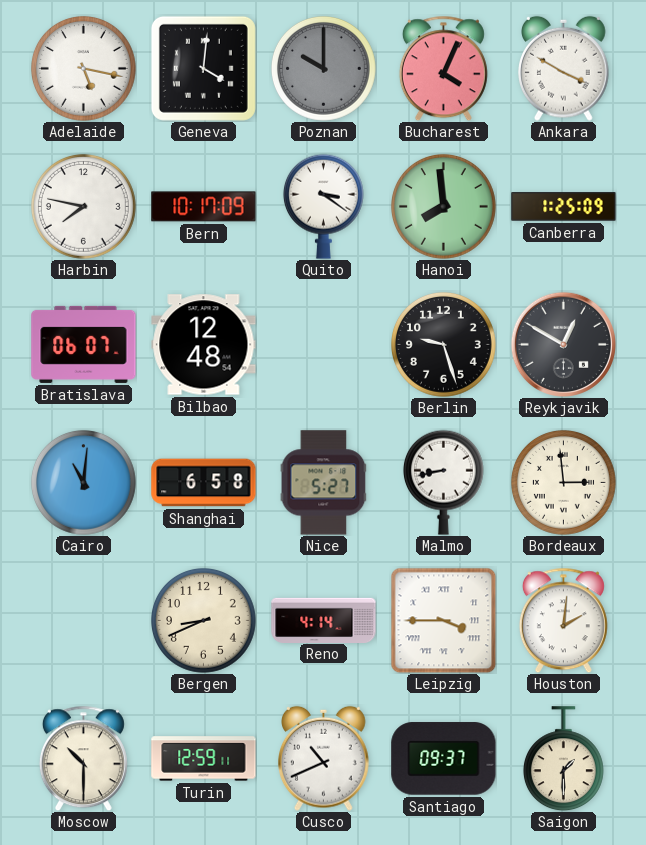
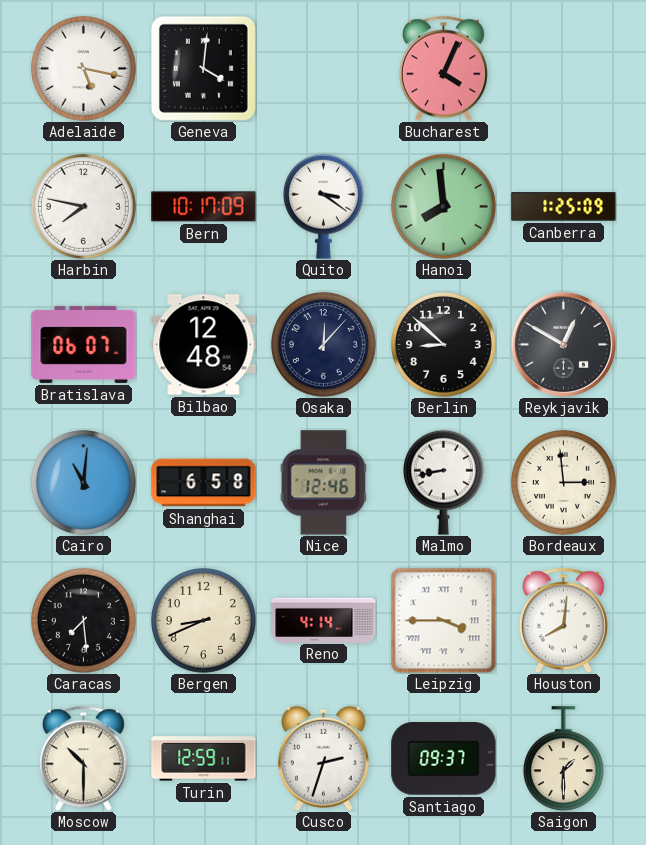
Poznan: 10:00 -> none
Ankara: 3:50 -> none
Osaka: none -> 12:07
Berlin: 9:27 -> 8:52
Nice: 5:27 -> 12:46
Caracas: none -> 7:29
Houston: 2:01 -> 8:01
Cusco: 10:41 -> 2:33
